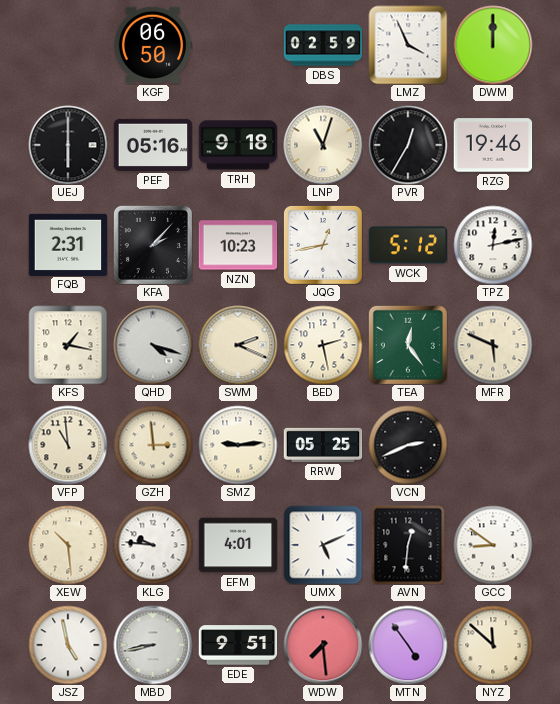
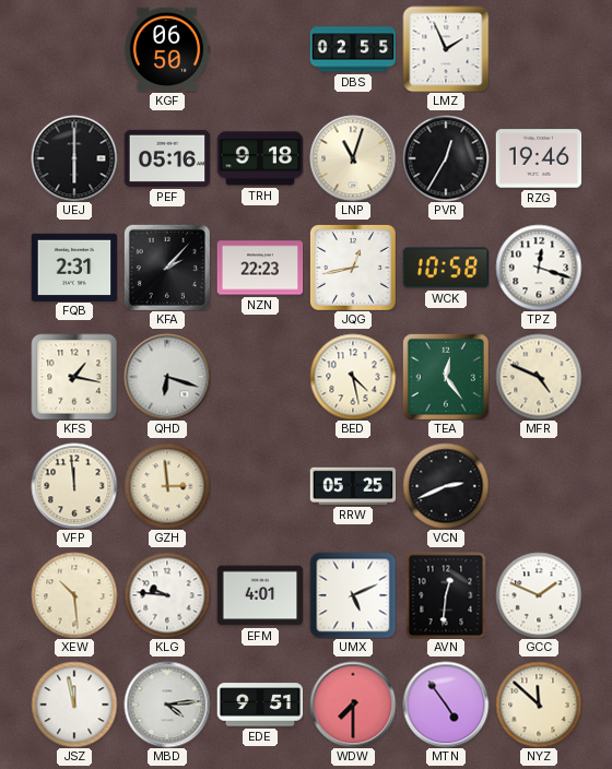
DBS: 02:59 -> 02:55
LMZ: 3:56 -> 1:56
DWM: 12:00 -> none
NZN: 10:23 -> 22:23
WCK: 5:12 -> 10:58
TPZ: 12:13 -> 12:18
QHD: 4:18 -> 6:18
SWM: 2:19 -> none
BED: 2:28 -> 4:28
MFR: 5:49 -> 4:49
VFP: 10:59 -> 11:59
SMZ: 9:14 -> none
GCC: 8:51 -> 1:49
JSZ: 4:58 -> 11:58
MBD: 8:43 -> 4:14
WDW: 7:29 -> 7:30
